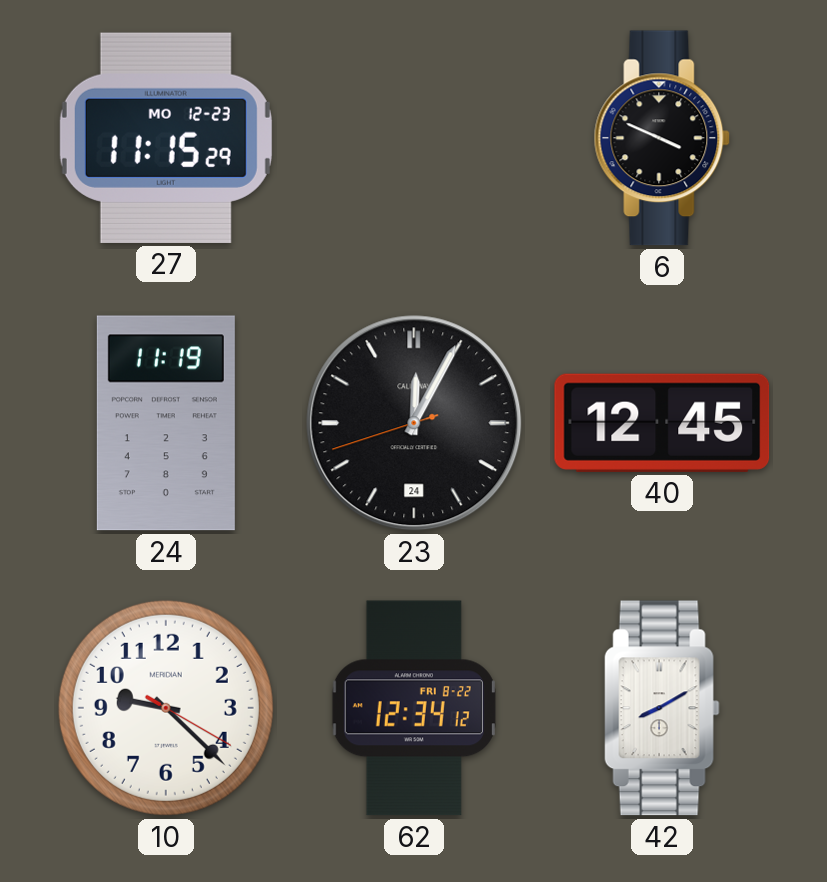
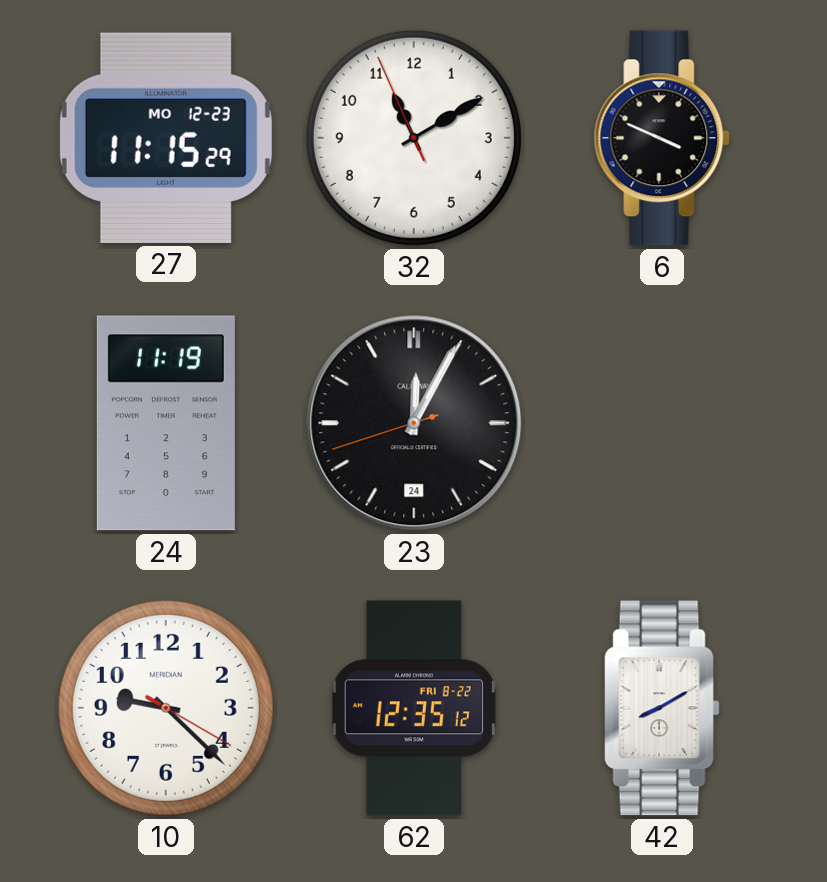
32: none -> 11:09
40: 12:45 -> none
62: 12:34 -> 12:35
